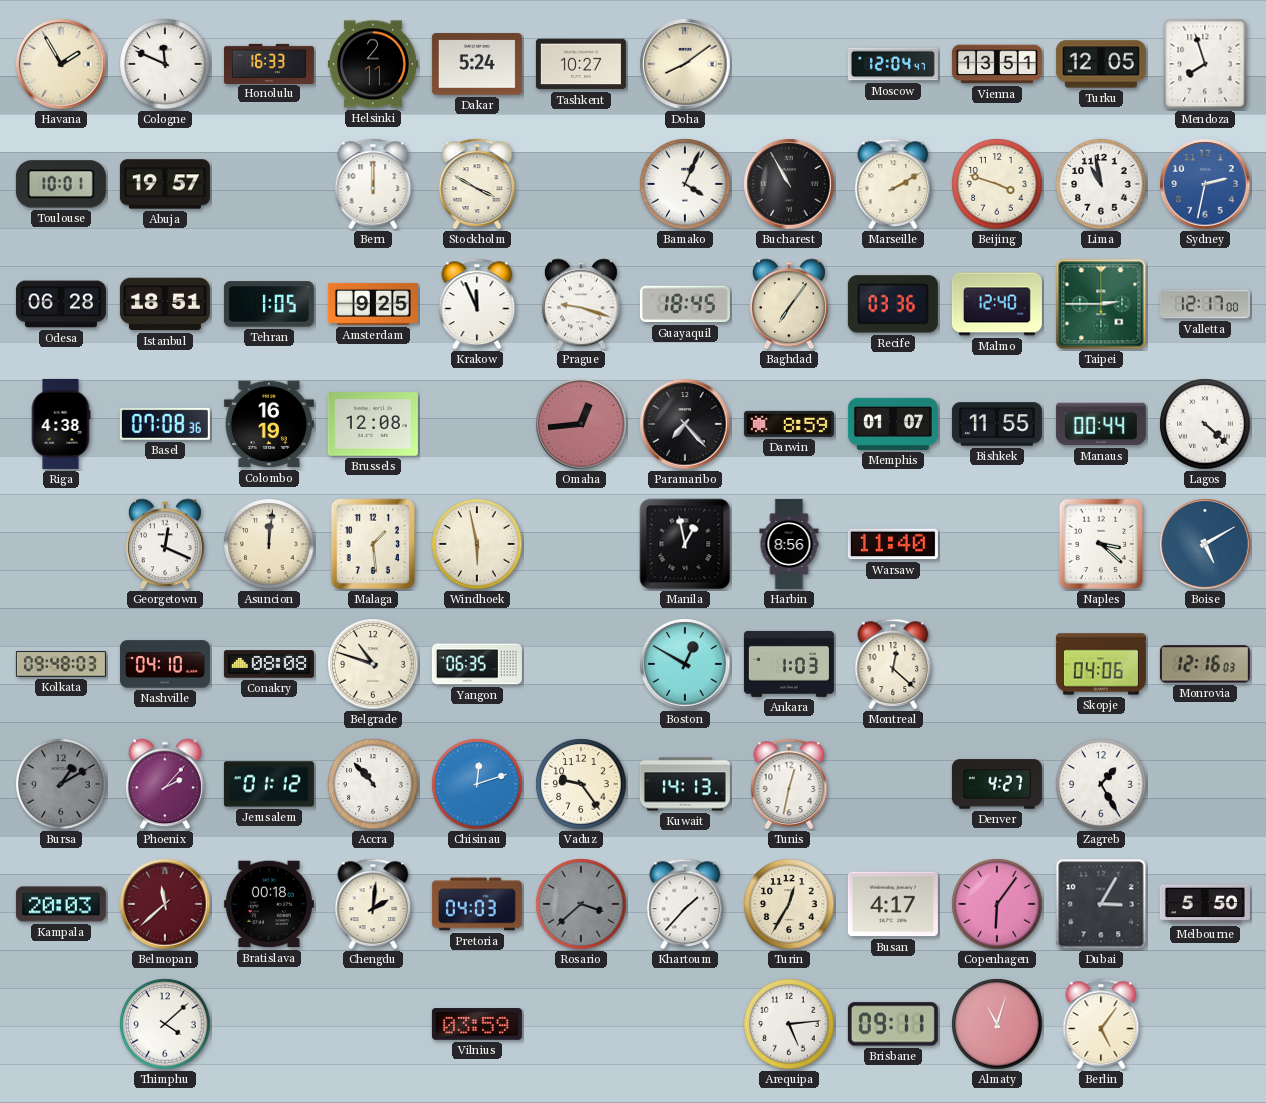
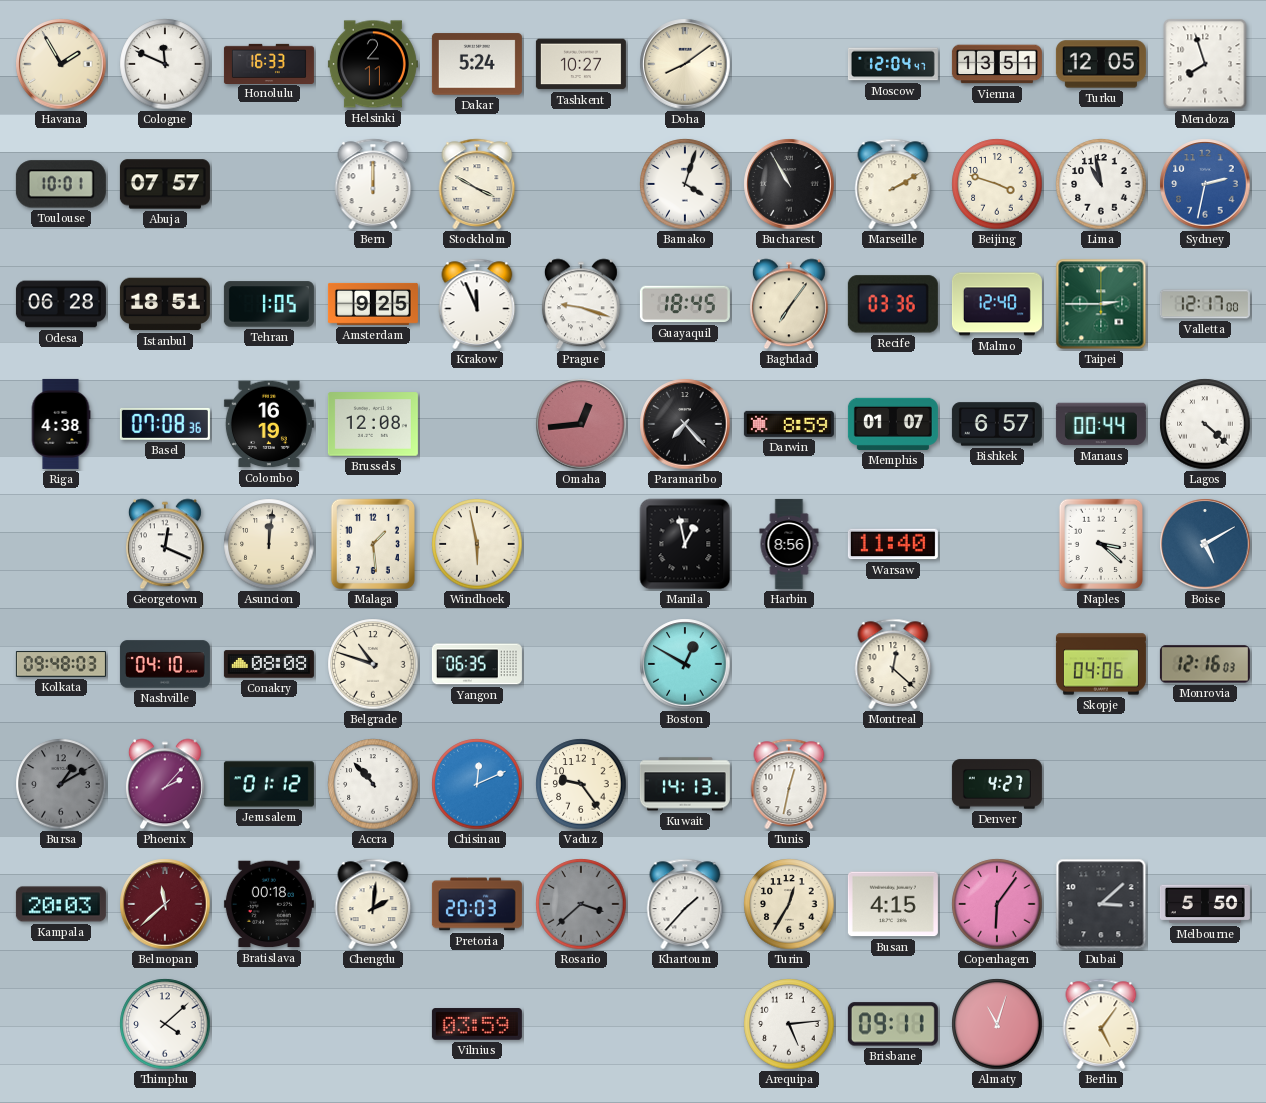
Abuja: 19:57 -> 07:57
Bamako: 4:04 -> 4:03
Bishkek: 11:55 -> 6:57
Ankara: 1:03 -> none
Chisinau: 12:12 -> 12:11
Zagreb: 1:25 -> none
Pretoria: 04:03 -> 20:03
Busan: 4:17 -> 4:15
Dubai: 3:05 -> 3:08
